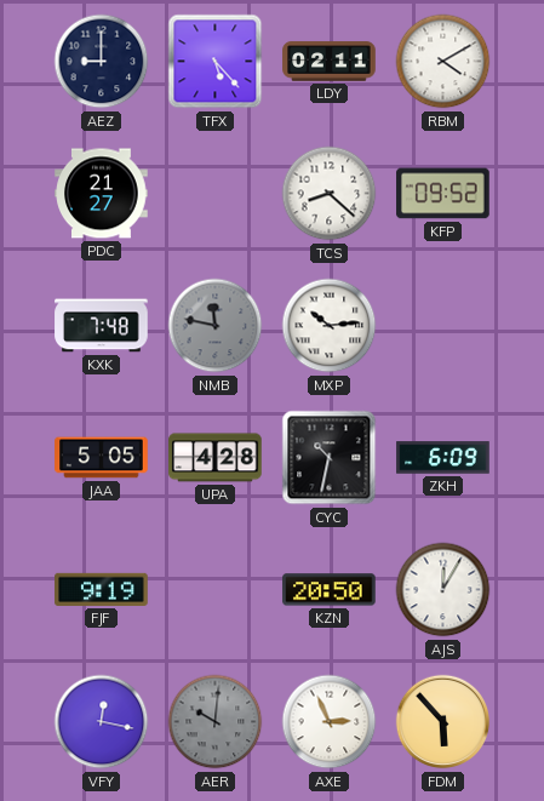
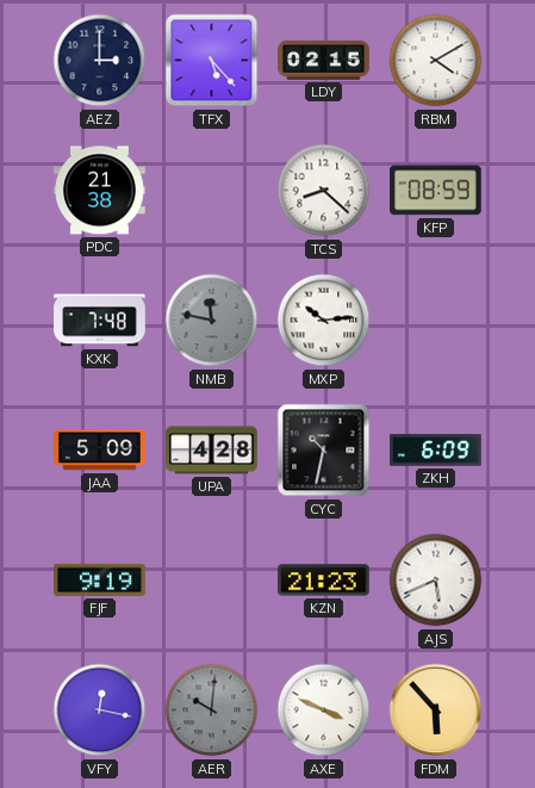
AEZ: 9:00 -> 3:00
LDY: 02:11 -> 02:15
PDC: 21:27 -> 21:38
KFP: 09:52 -> 08:59
JAA: 5:05 -> 5:09
KZN: 20:50 -> 21:23
AJS: 12:05 -> 5:41
AXE: 2:56 -> 3:49
